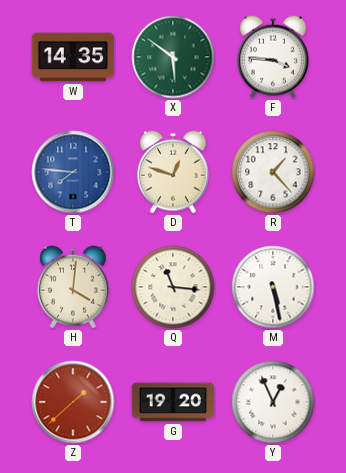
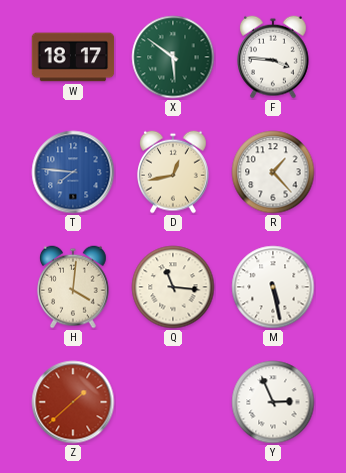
W: 14:35 -> 18:17
D: 12:48 -> 12:43
G: 19:20 -> none
Y: 12:56 -> 2:56
